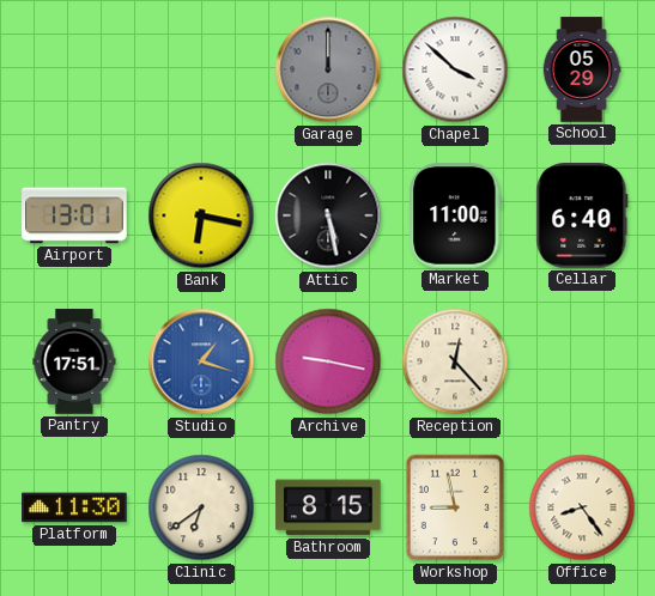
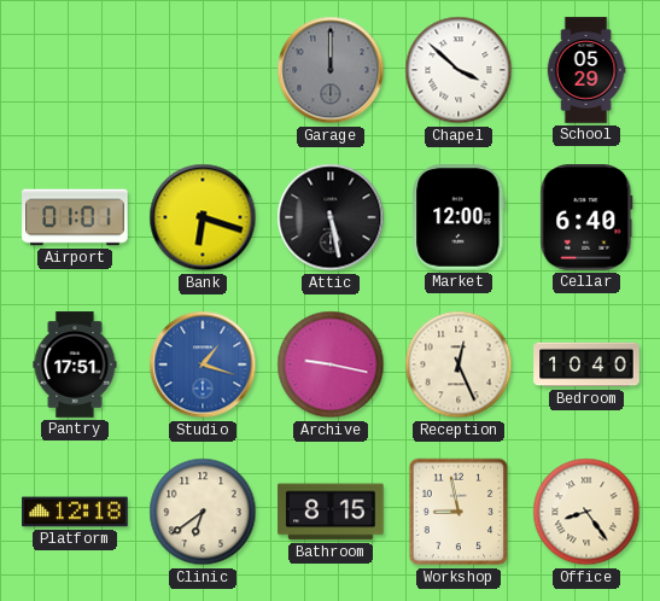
Airport: 13:01 -> 01:01
Bank: 6:17 -> 6:18
Market: 11:00 -> 12:00
Reception: 12:23 -> 12:26
Bedroom: none -> 10:40
Platform: 11:30 -> 12:18
